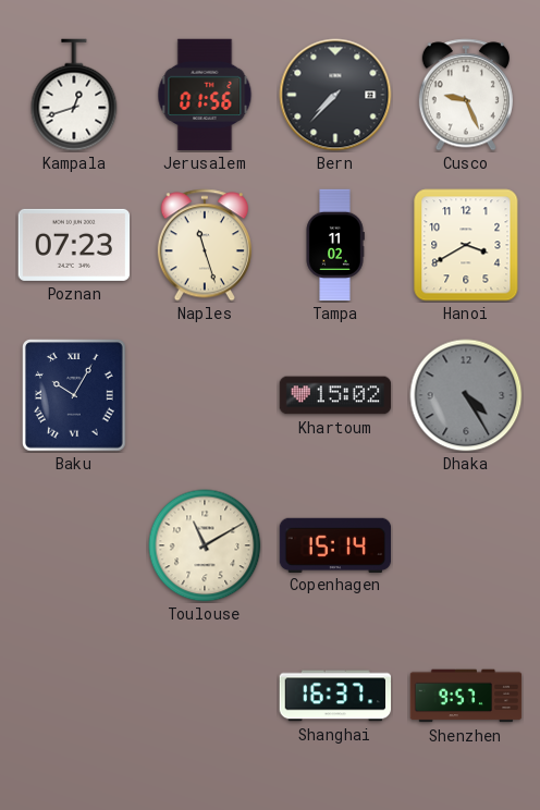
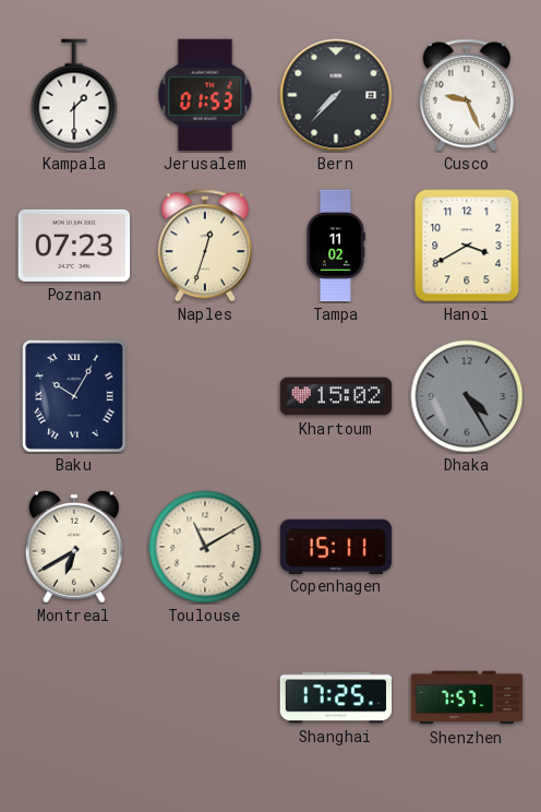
Kampala: 12:42 -> 1:30
Jerusalem: 01:56 -> 01:53
Naples: 11:27 -> 12:33
Montreal: none -> 6:40
Copenhagen: 15:14 -> 15:11
Shanghai: 16:37 -> 17:25
Shenzhen: 9:57 -> 7:57
